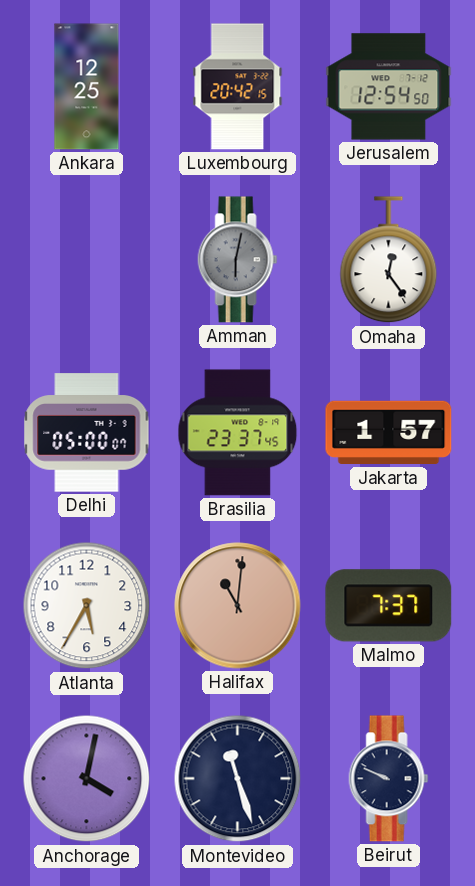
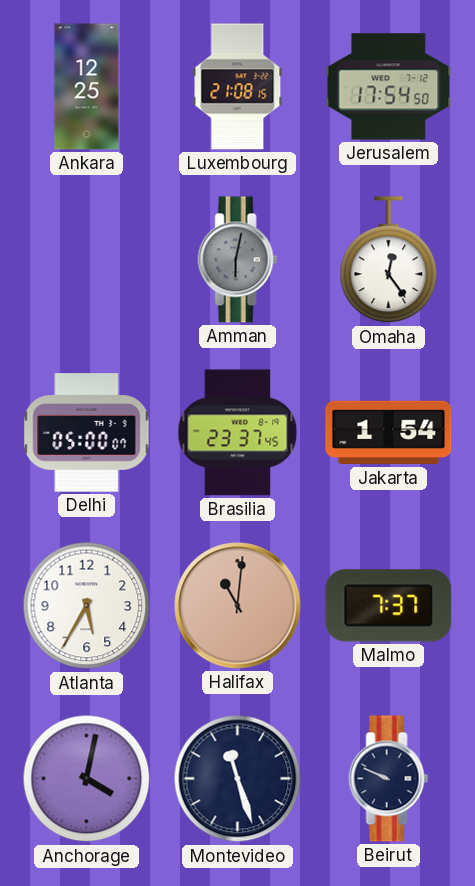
Luxembourg: 20:42 -> 21:08
Jerusalem: 12:54 -> 17:54
Jakarta: 1:57 -> 1:54
